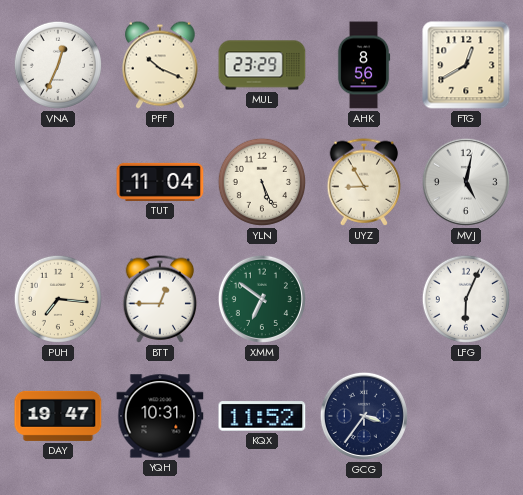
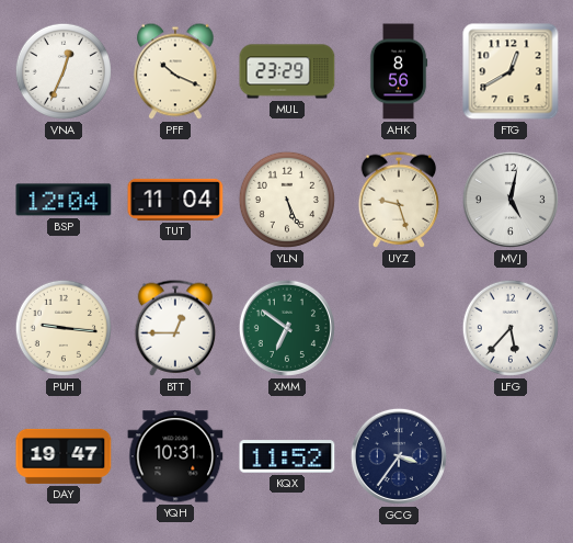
BSP: none -> 12:04
UYZ: 8:55 -> 9:27
PUH: 7:16 -> 9:16
LFG: 6:04 -> 5:37
